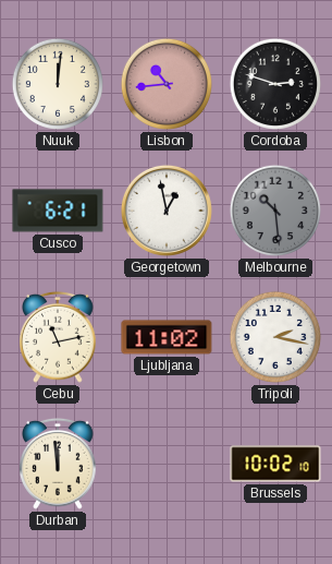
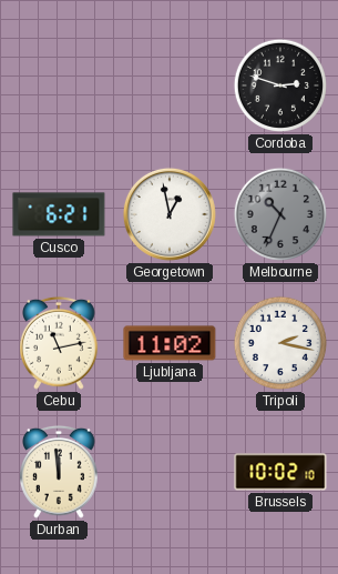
Nuuk: 12:01 -> none
Lisbon: 10:44 -> none
Melbourne: 10:29 -> 10:34
